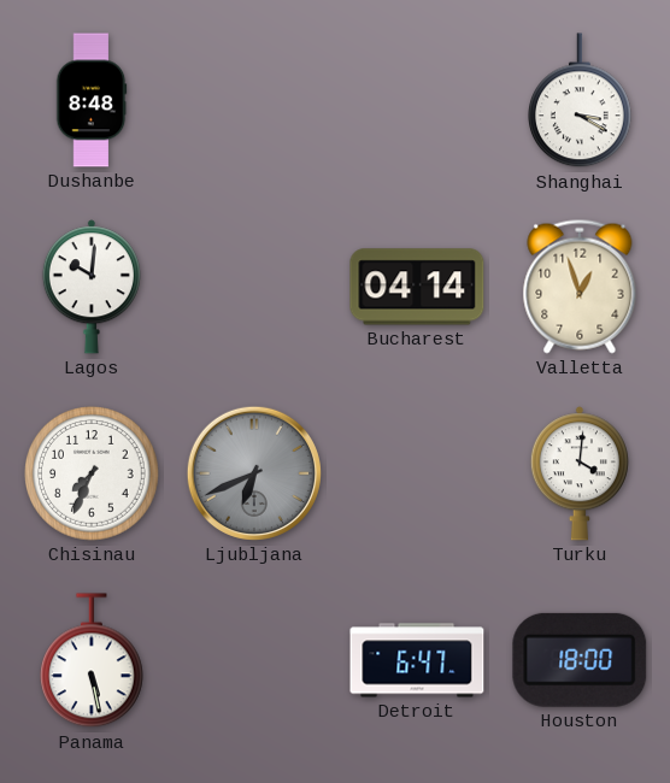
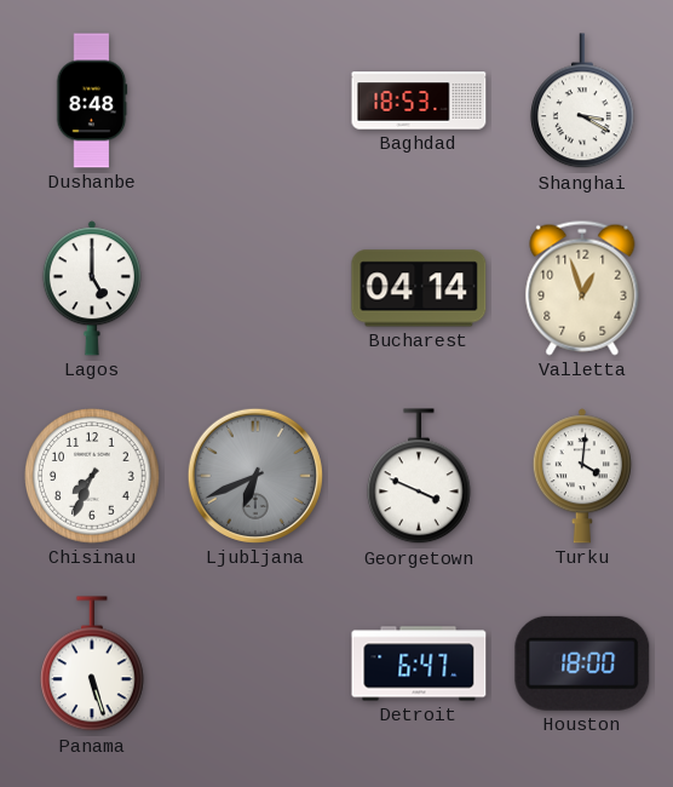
Baghdad: none -> 18:53
Lagos: 10:01 -> 5:00
Georgetown: none -> 3:49
Panama: 5:28 -> 5:27
